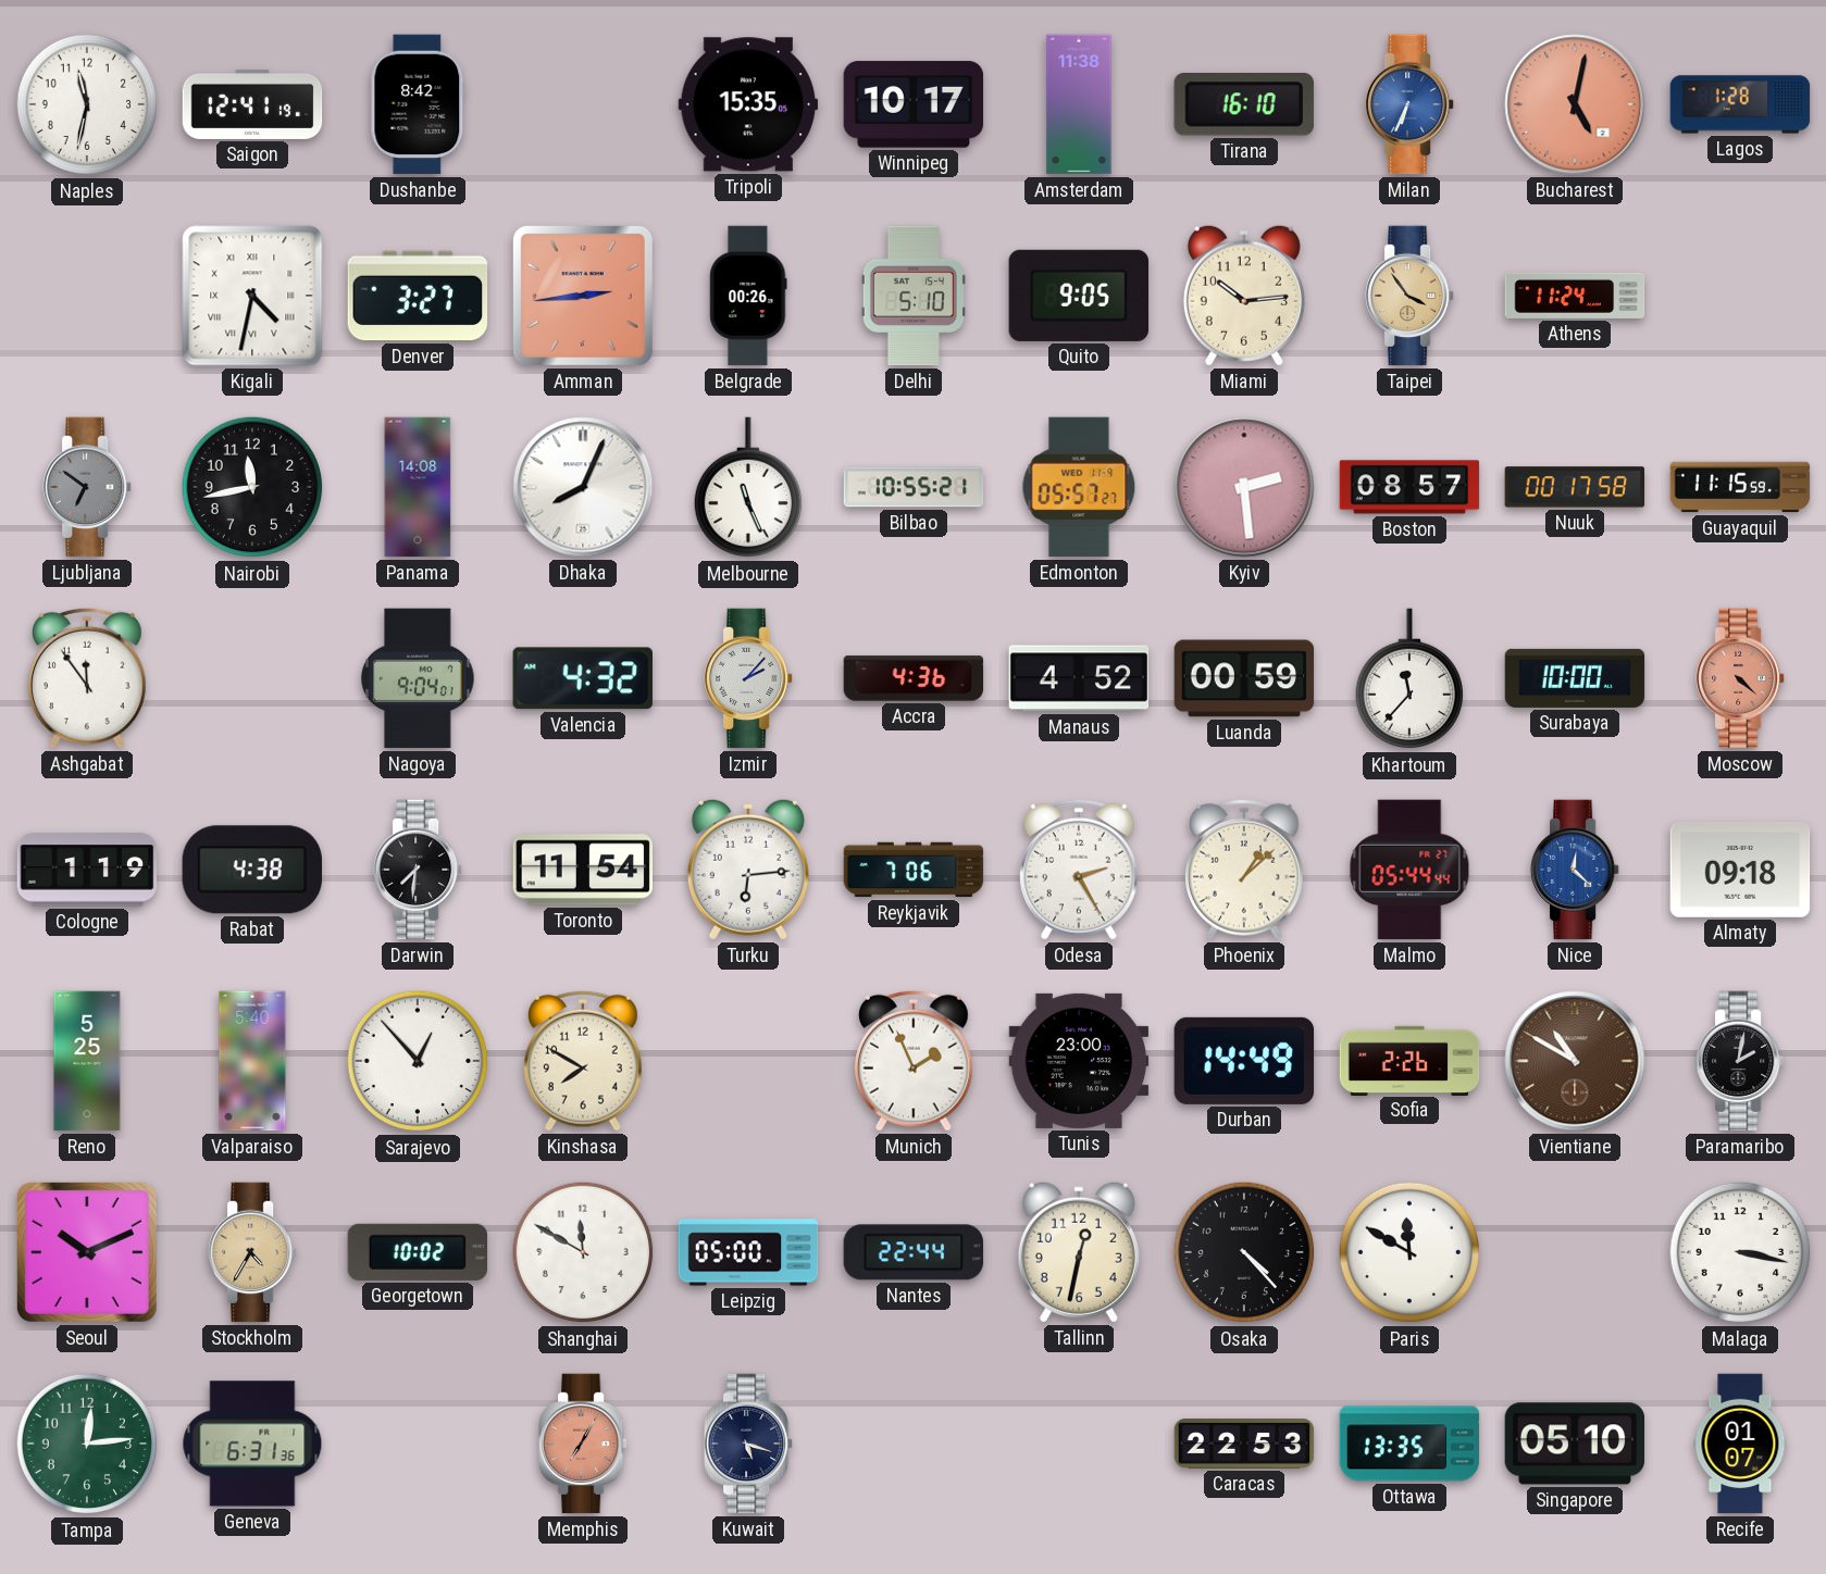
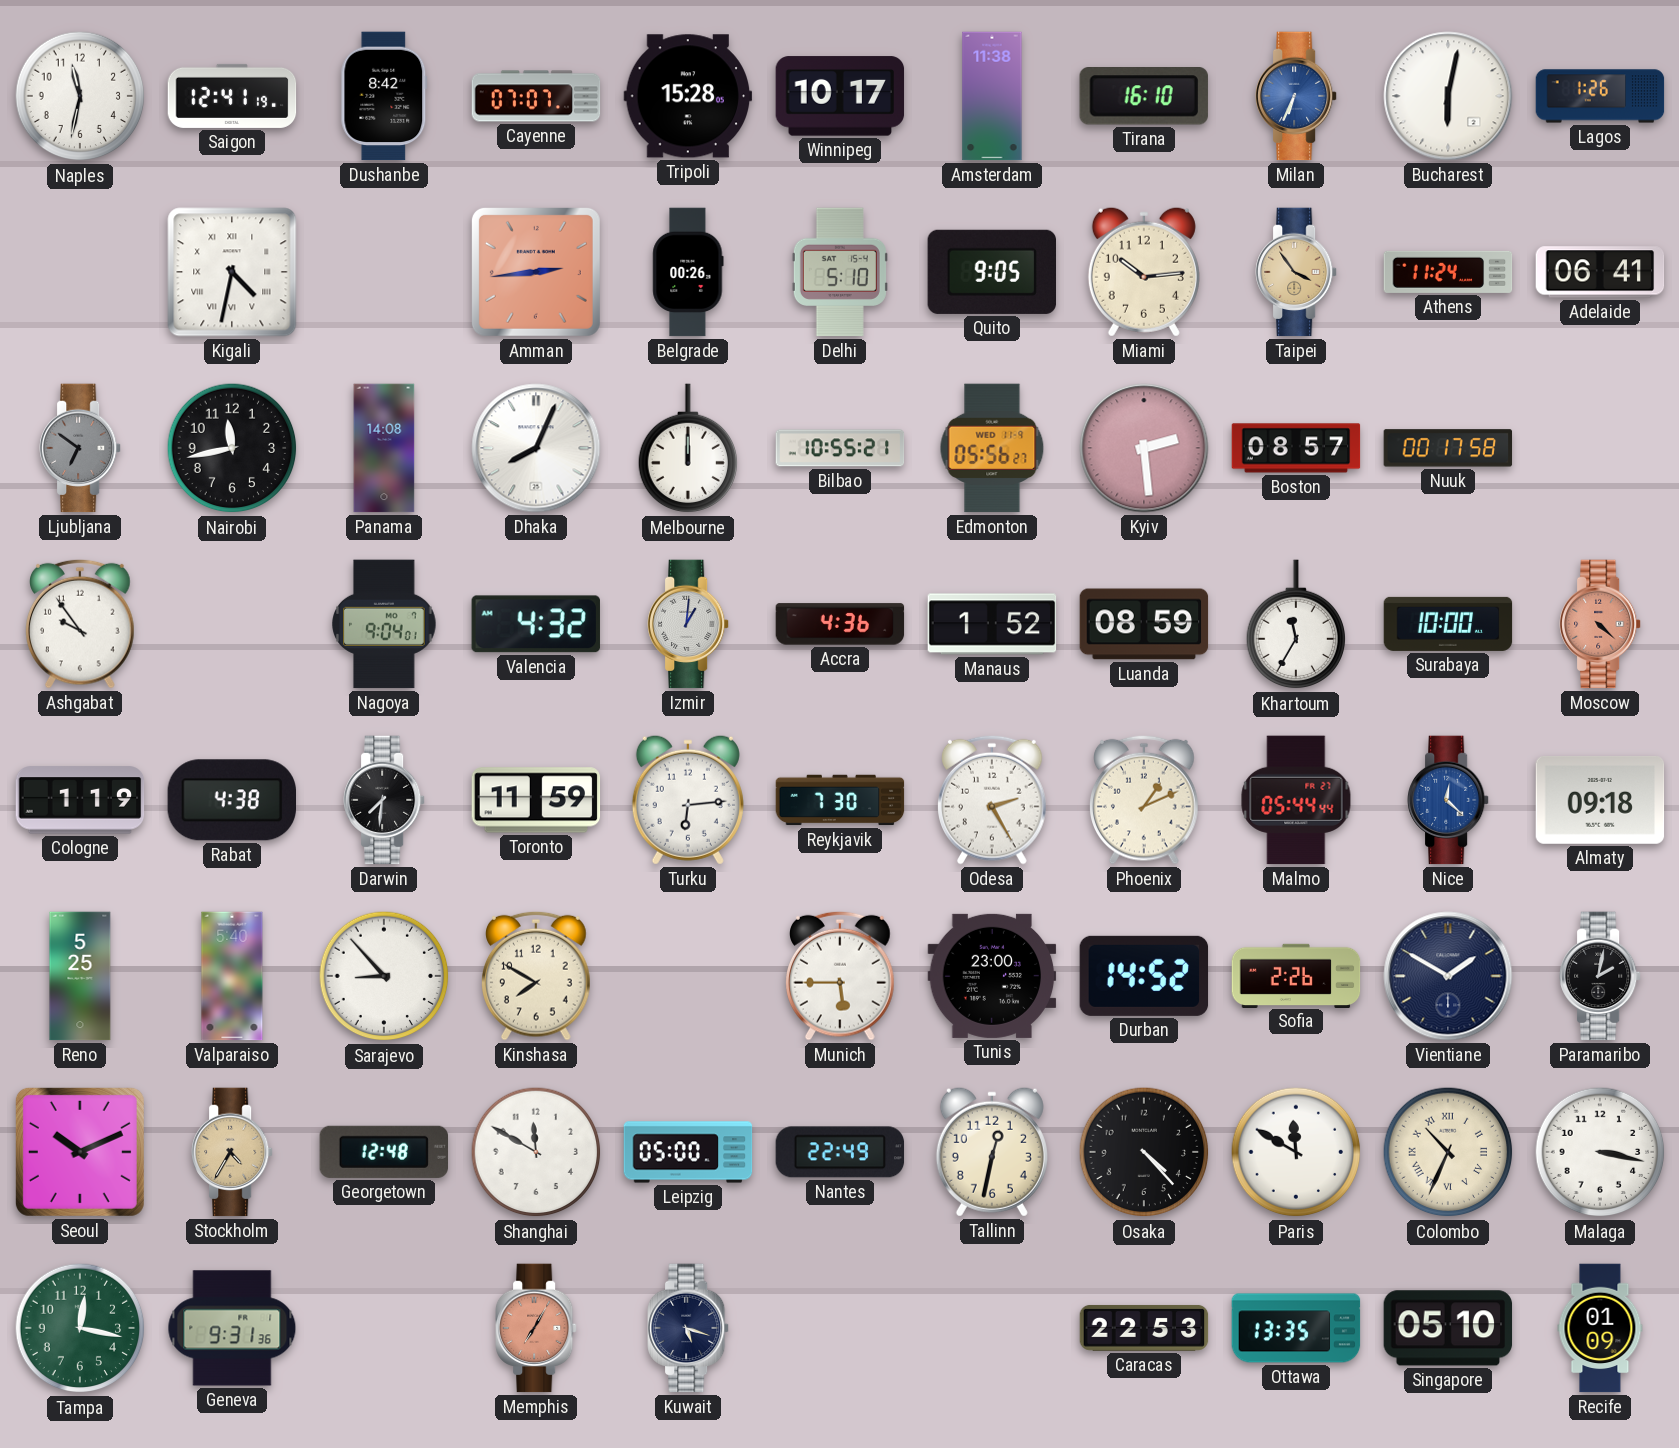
Cayenne: none -> 07:07
Tripoli: 15:35 -> 15:28
Bucharest: 5:02 -> 6:02
Bucharest dial: salmon -> white
Lagos: 1:28 -> 1:26
Denver: 3:27 -> none
Adelaide: none -> 06:41
Melbourne: 11:26 -> 12:00
Edmonton: 05:57 -> 05:56
Guayaquil: 11:15 -> none
Ashgabat: 11:54 -> 9:54
Izmir: 2:07 -> 1:01
Manaus: 4:52 -> 1:52
Luanda: 00:59 -> 08:59
Khartoum: 11:37 -> 11:35
Toronto: 11:54 -> 11:59
Reykjavik: 7:06 -> 7:30
Phoenix: 1:08 -> 1:11
Sarajevo: 12:53 -> 8:53
Munich: 1:56 -> 5:45
Durban: 14:49 -> 14:52
Vientiane: 10:50 -> 1:50
Vientiane dial: brown -> navy
Georgetown: 10:02 -> 12:48
Nantes: 22:44 -> 22:49
Colombo: none -> 10:34
Tampa: 12:14 -> 12:17
Geneva: 6:31 -> 9:31
Recife: 01:07 -> 01:09
